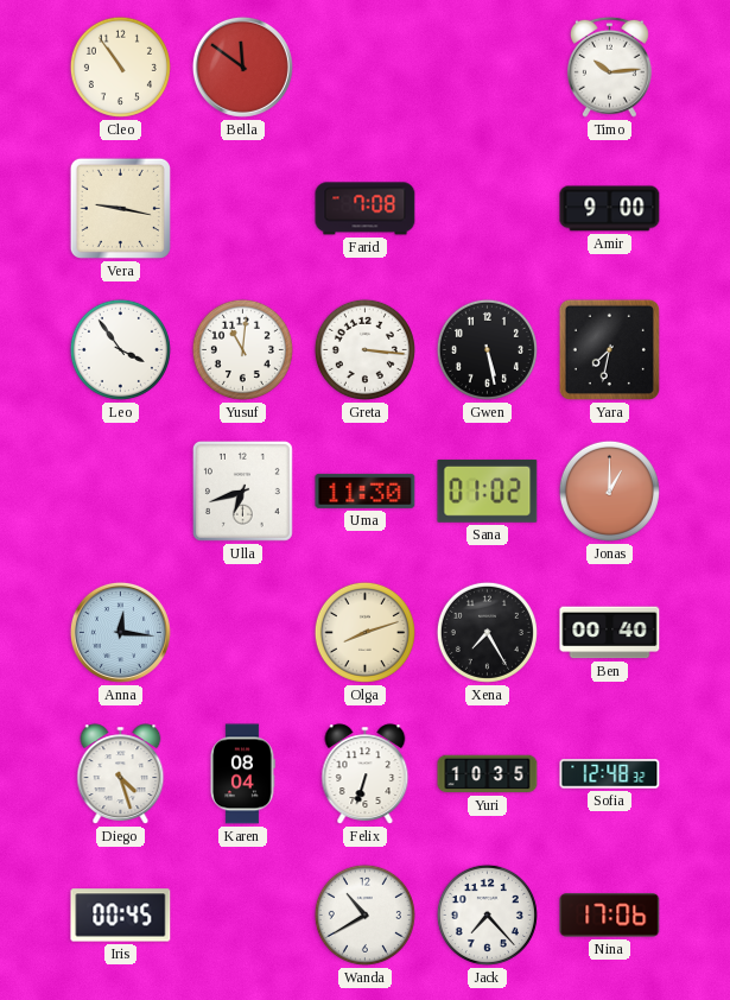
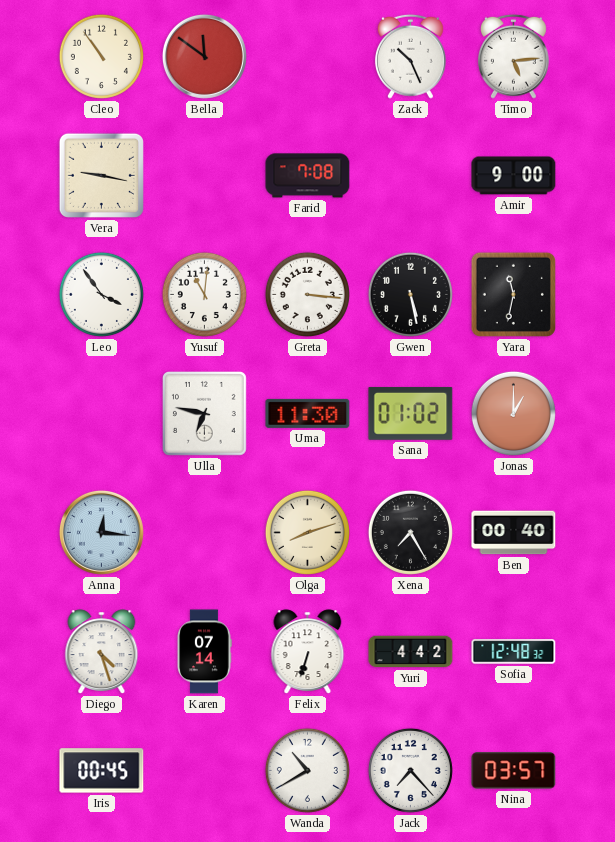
Zack: none -> 10:26
Timo: 10:14 -> 5:14
Yara: 7:32 -> 11:32
Ulla: 6:42 -> 6:47
Karen: 08:04 -> 07:14
Yuri: 10:35 -> 4:42
Nina: 17:06 -> 03:57
